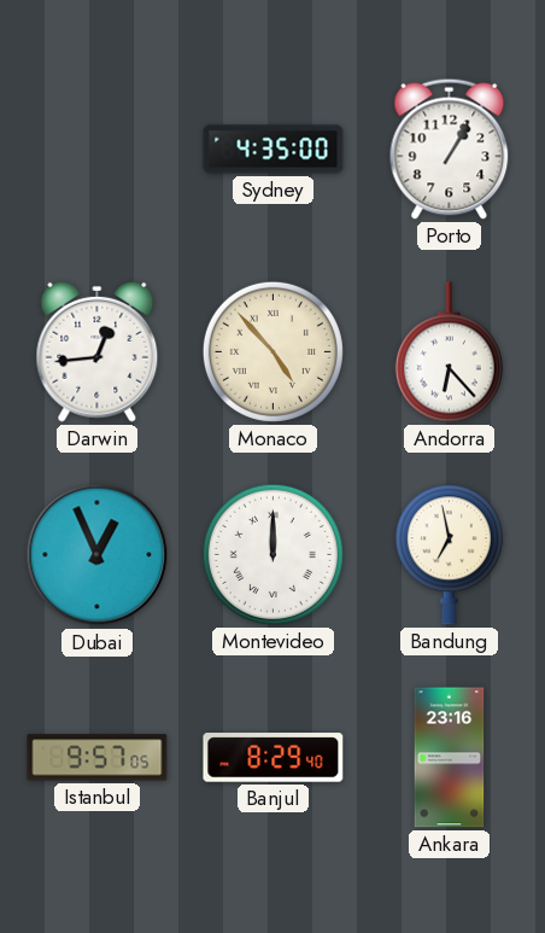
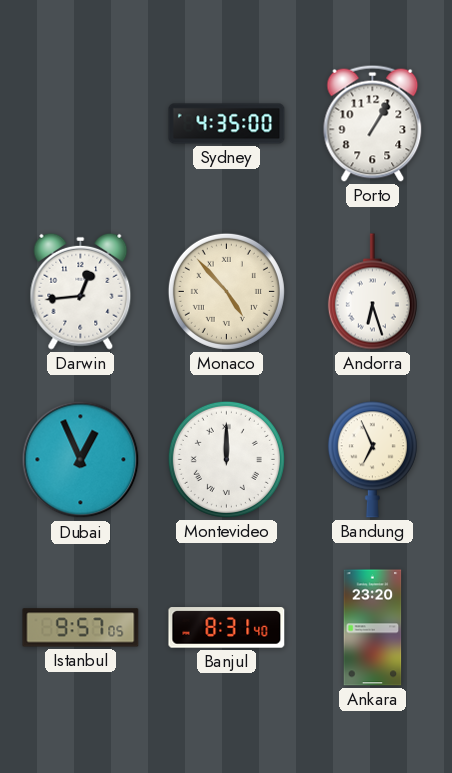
Andorra: 6:23 -> 6:27
Bandung: 6:58 -> 6:56
Banjul: 8:29 -> 8:31
Ankara: 23:16 -> 23:20
